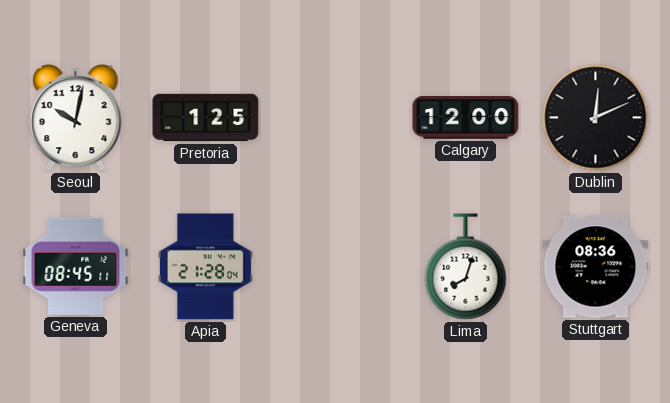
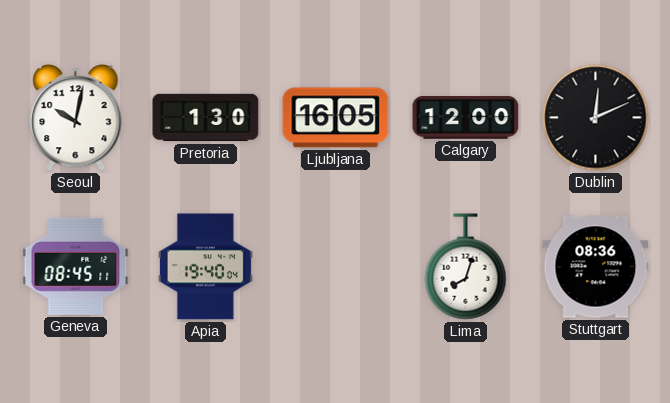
Pretoria: 1:25 -> 1:30
Ljubljana: none -> 16:05
Apia: 21:28 -> 19:40
